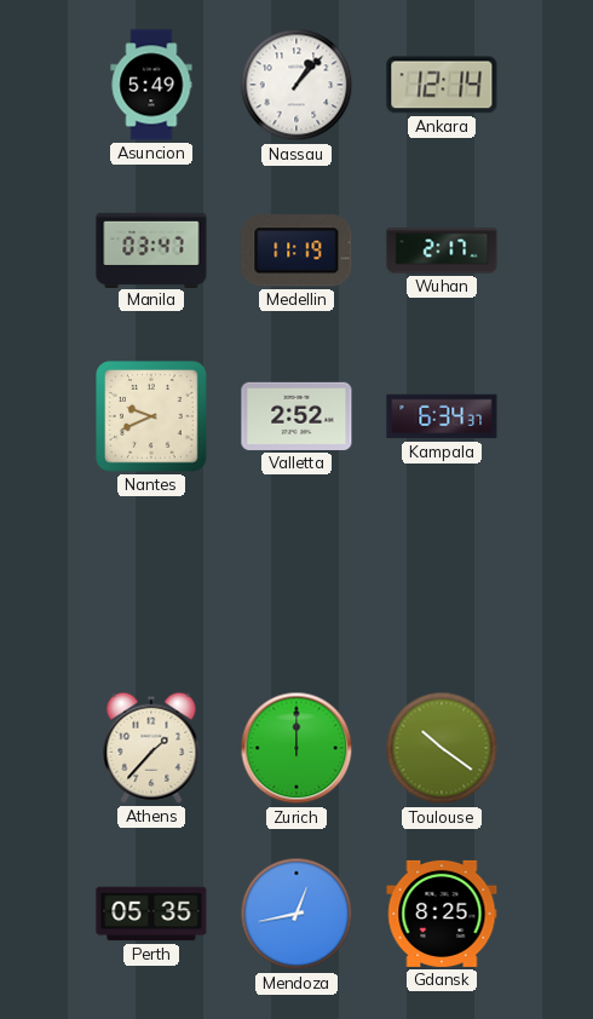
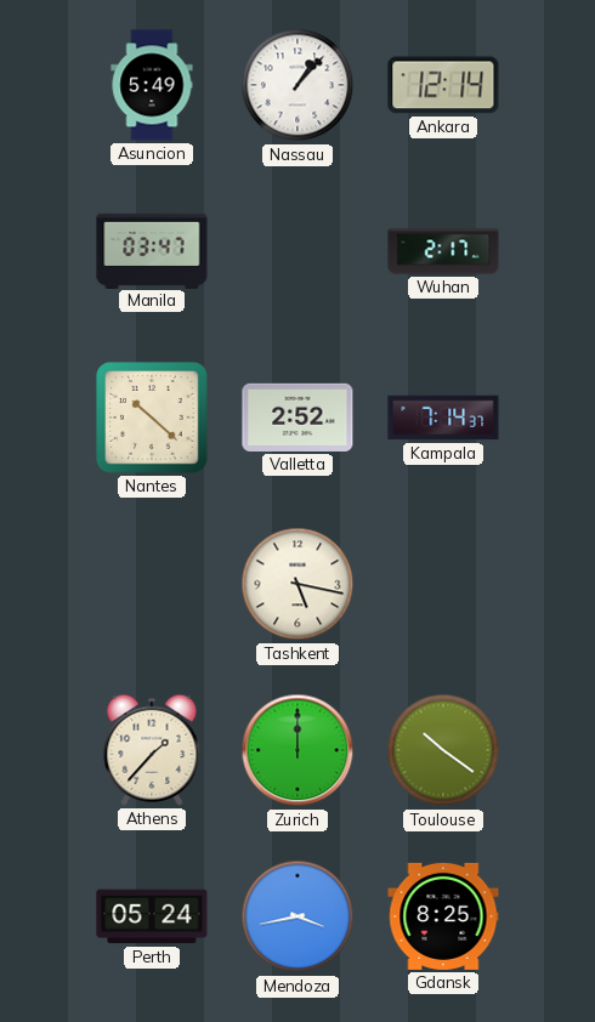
Medellin: 11:19 -> none
Nantes: 9:41 -> 10:22
Kampala: 6:34 -> 7:14
Tashkent: none -> 5:17
Perth: 05:35 -> 05:24
Mendoza: 12:43 -> 3:43
